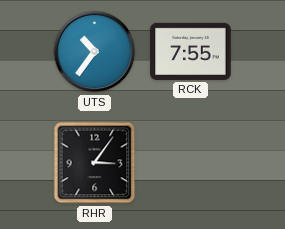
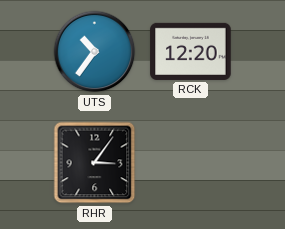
RCK: 7:55 -> 12:20
